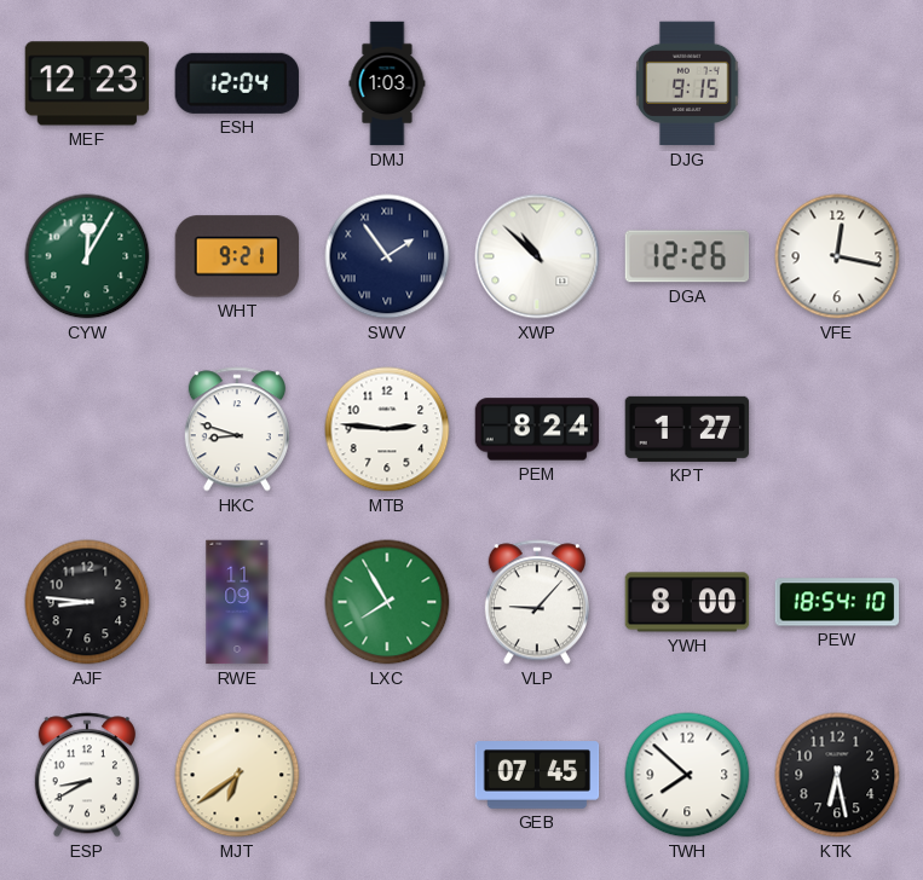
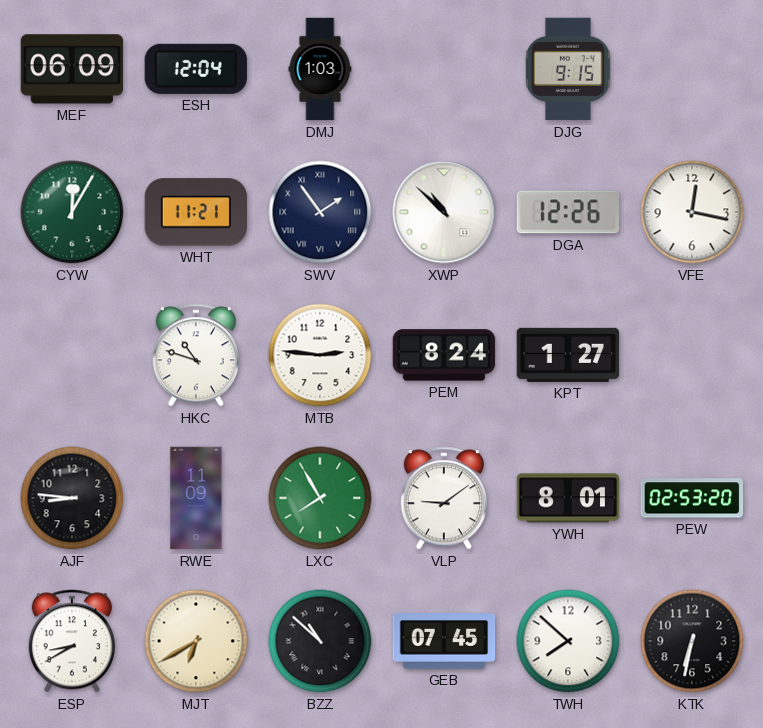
MEF: 12:23 -> 06:09
WHT: 9:21 -> 11:21
HKC: 8:48 -> 10:48
VLP: 9:07 -> 9:09
YWH: 8:00 -> 8:01
PEW: 18:54 -> 02:53
MJT: 6:39 -> 6:40
BZZ: none -> 10:52
KTK: 6:28 -> 6:32
